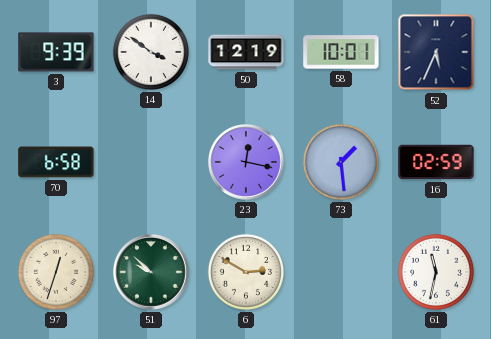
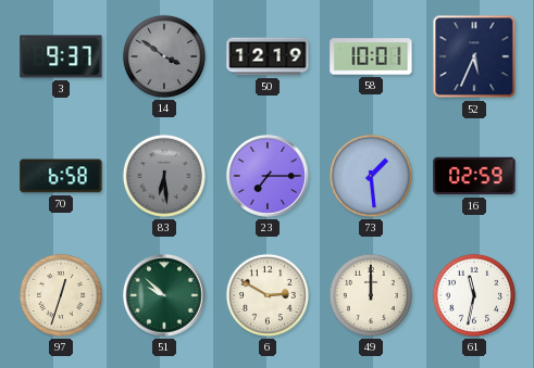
3: 9:39 -> 9:37
14 dial: white -> grey
83: none -> 6:29
23: 12:17 -> 7:15
49: none -> 12:00
